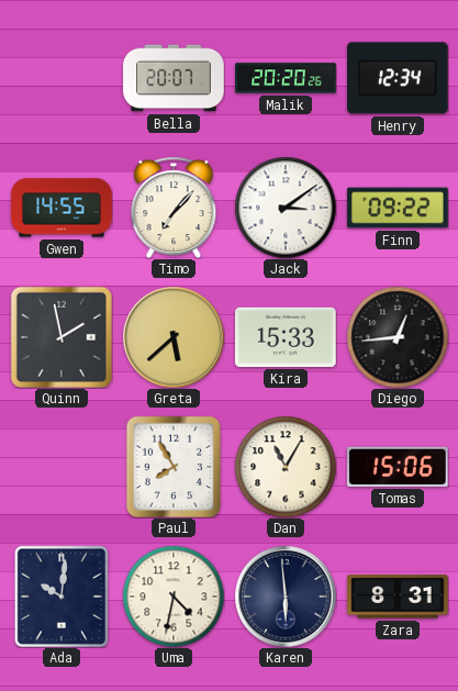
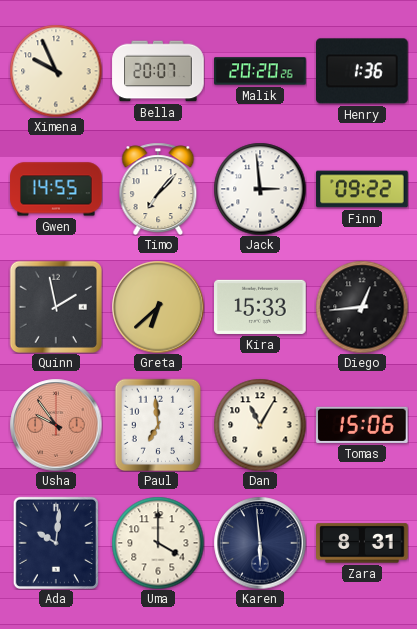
Ximena: none -> 9:56
Henry: 12:34 -> 1:36
Jack: 3:09 -> 2:59
Greta: 5:38 -> 6:38
Usha: none -> 9:54
Paul: 7:55 -> 6:59
Uma: 4:32 -> 4:00
